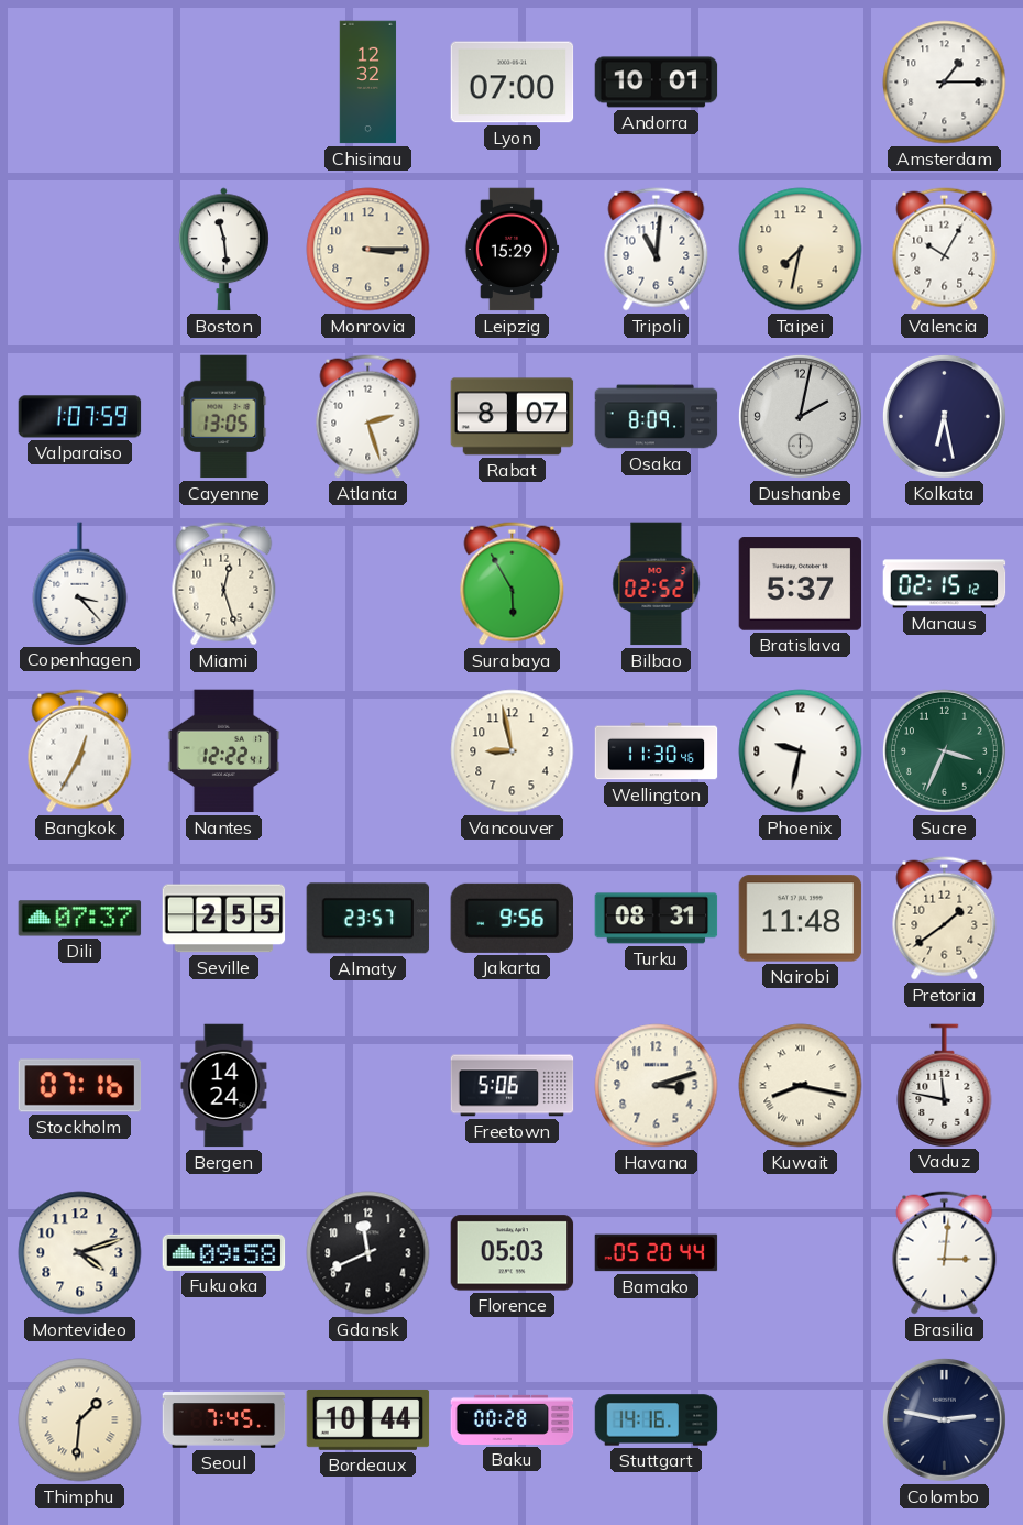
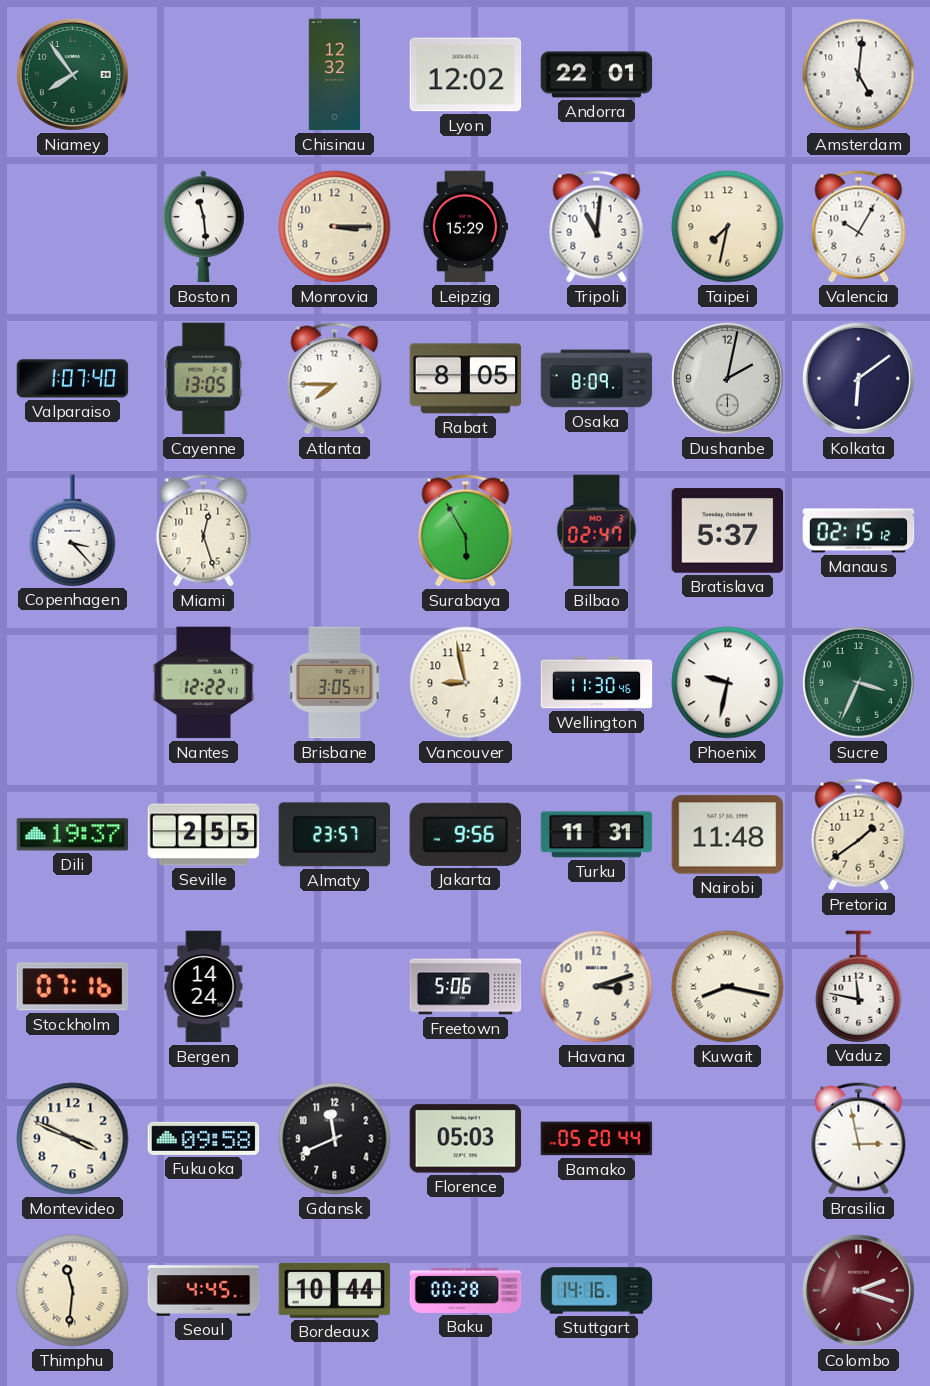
Niamey: none -> 7:54
Lyon: 07:00 -> 12:02
Andorra: 10:01 -> 22:01
Amsterdam: 1:15 -> 5:01
Valparaiso: 1:07:59 -> 1:07:40
Atlanta: 2:27 -> 7:45
Rabat: 8:07 -> 8:05
Kolkata: 6:28 -> 6:09
Bilbao: 02:52 -> 02:47
Bangkok: 12:35 -> none
Brisbane: none -> 3:05
Dili: 07:37 -> 19:37
Turku: 08:31 -> 11:31
Montevideo: 4:12 -> 3:49
Brasilia: 3:01 -> 2:58
Thimphu: 1:31 -> 11:31
Seoul: 7:45 -> 4:45
Colombo: 2:47 -> 2:18
Colombo dial: navy -> burgundy
